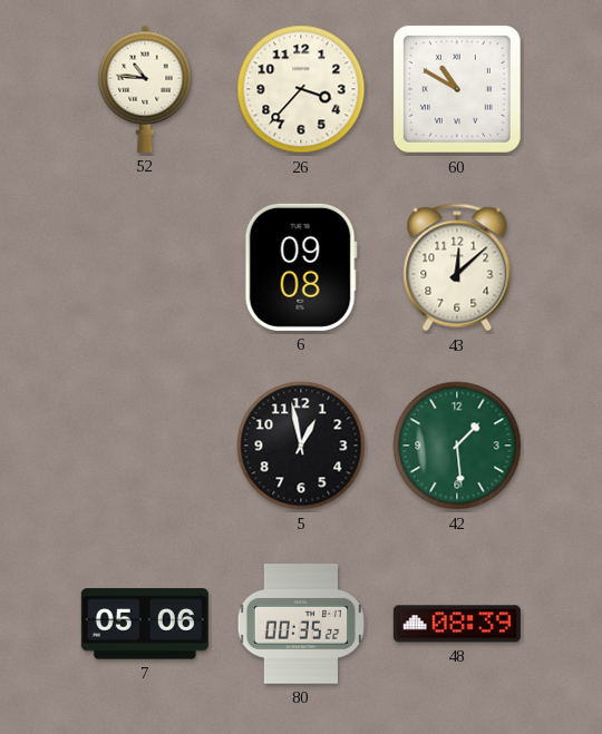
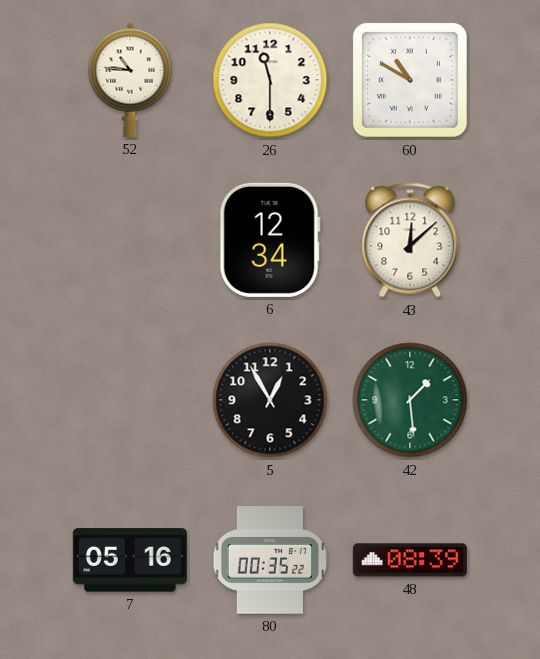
26: 3:37 -> 11:30
6: 09:08 -> 12:34
5: 12:58 -> 12:55
7: 05:06 -> 05:16
